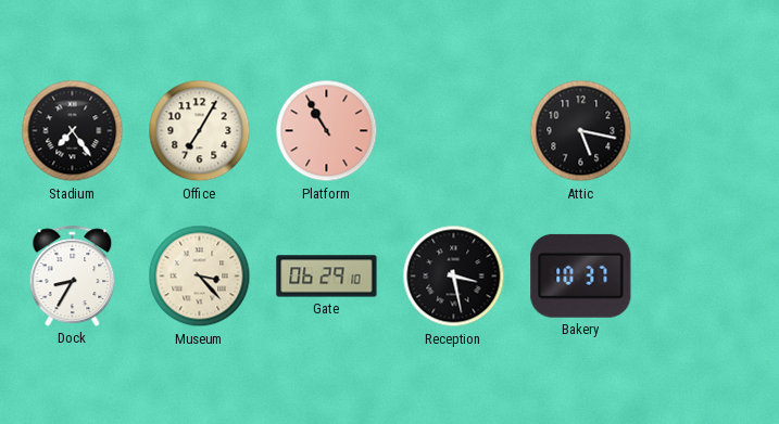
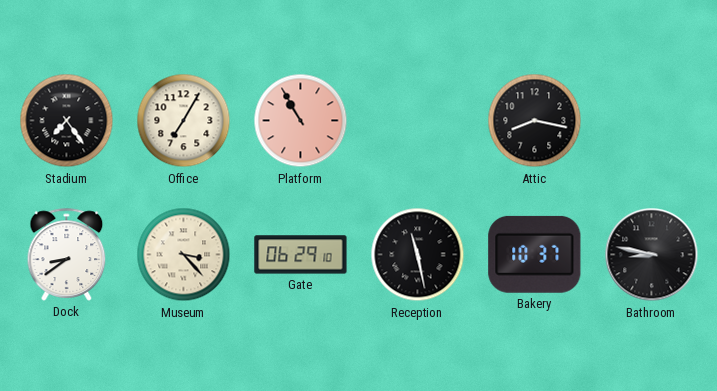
Attic: 5:17 -> 8:17
Dock: 8:35 -> 8:39
Reception: 3:28 -> 11:28
Bathroom: none -> 8:47
